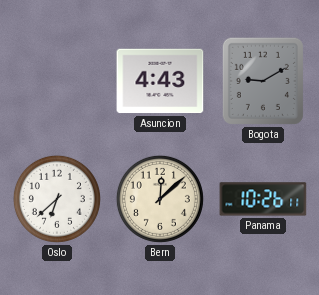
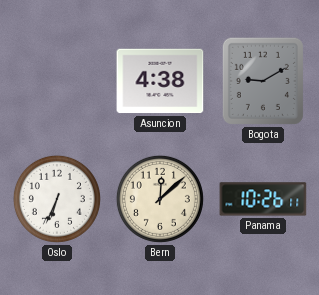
Asuncion: 4:43 -> 4:38
Oslo: 6:38 -> 6:34
